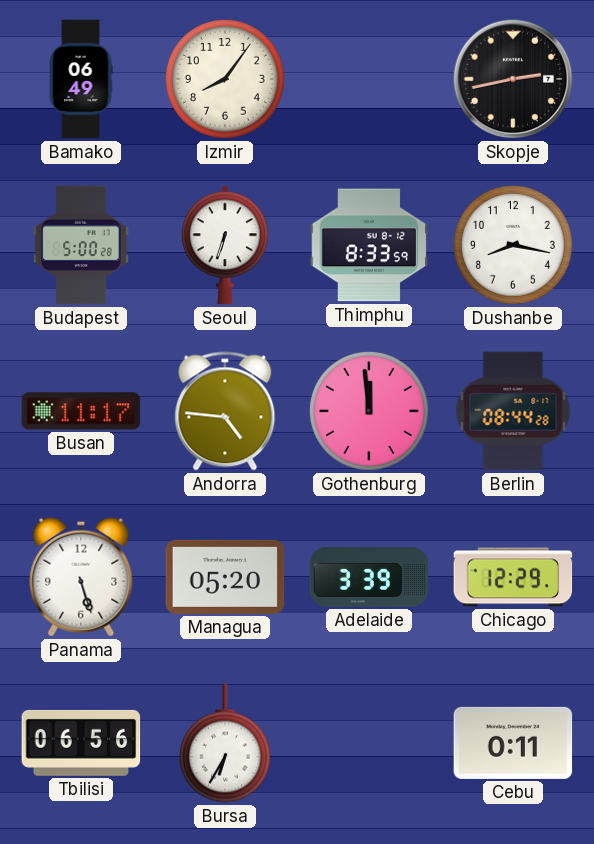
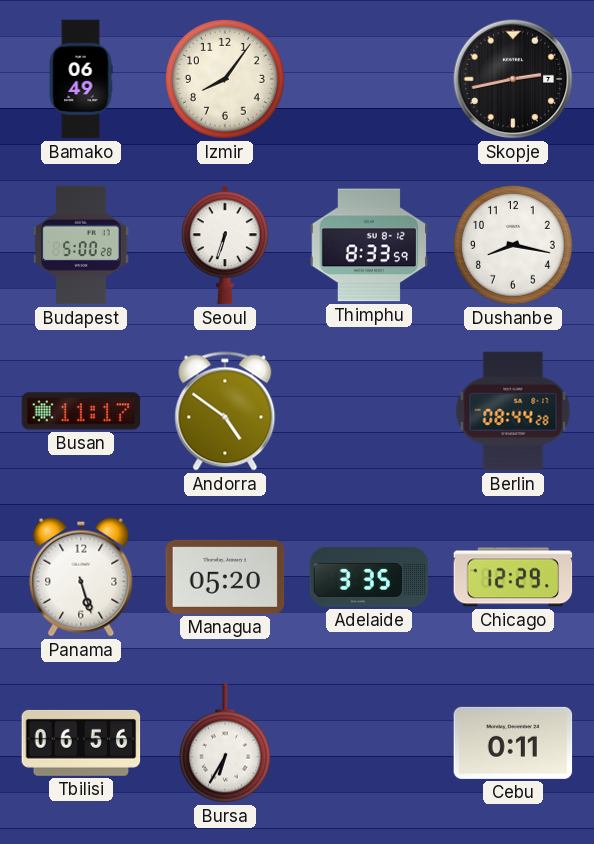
Andorra: 4:46 -> 4:51
Gothenburg: 11:59 -> none
Adelaide: 3:39 -> 3:35
